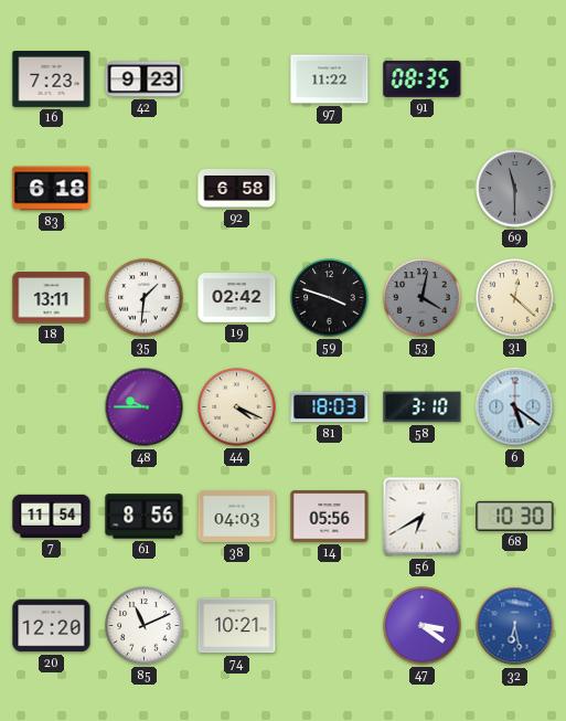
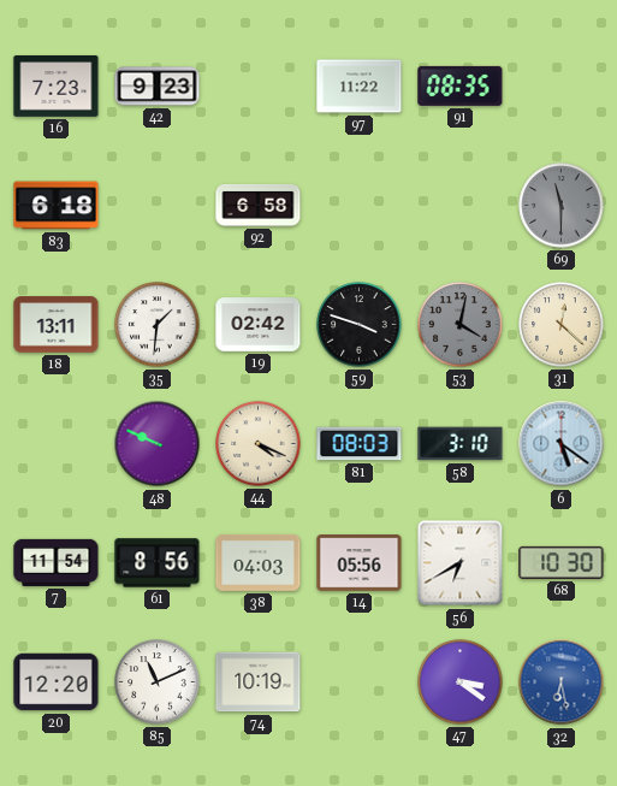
48: 9:45 -> 9:49
81: 18:03 -> 08:03
74: 10:21 -> 10:19
